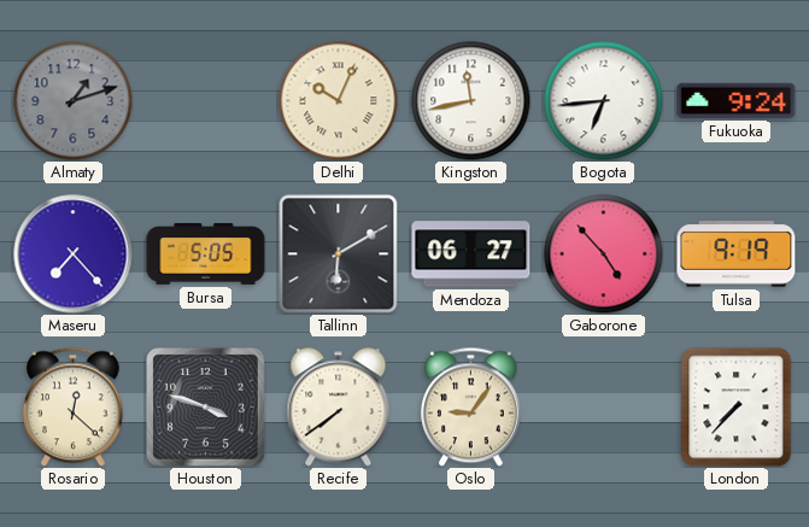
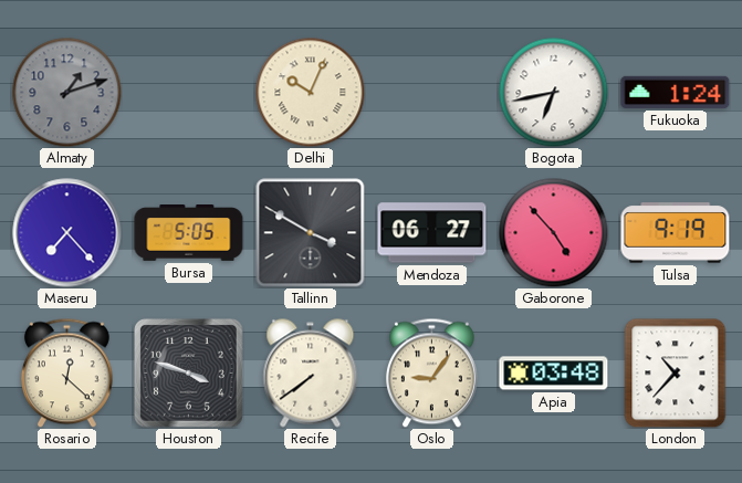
Kingston: 11:43 -> none
Bogota: 6:44 -> 6:43
Fukuoka: 9:24 -> 1:24
Tallinn: 6:10 -> 3:50
Apia: none -> 03:48
London: 7:37 -> 10:37
